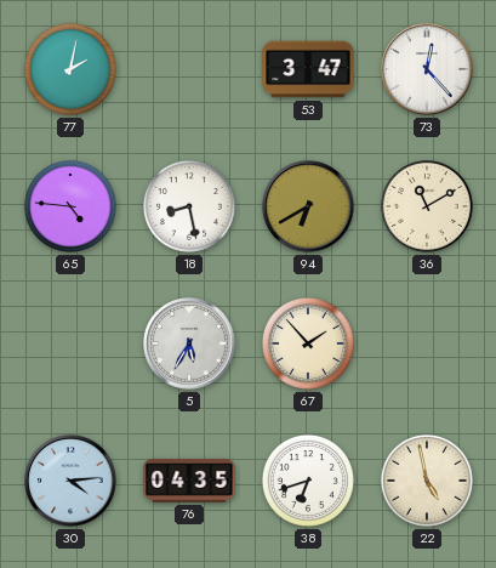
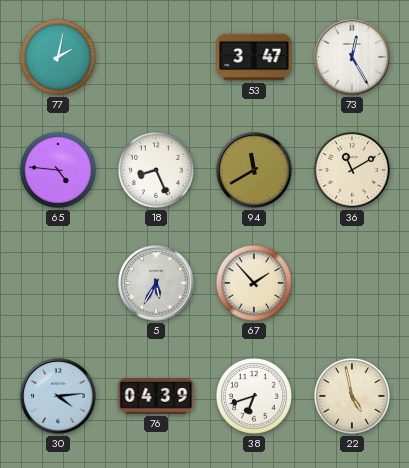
73: 12:23 -> 12:25
18: 8:28 -> 8:26
94: 6:40 -> 11:40
76: 04:35 -> 04:39
